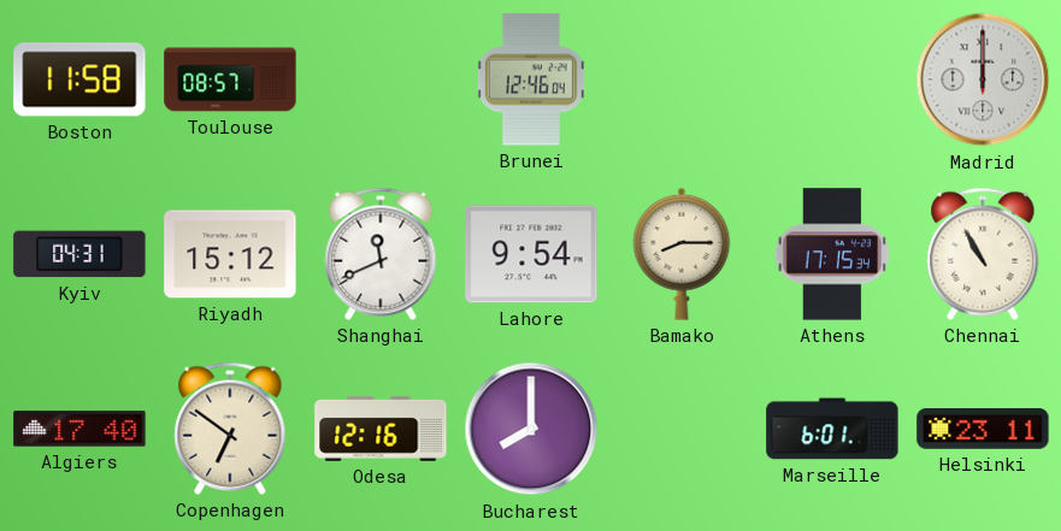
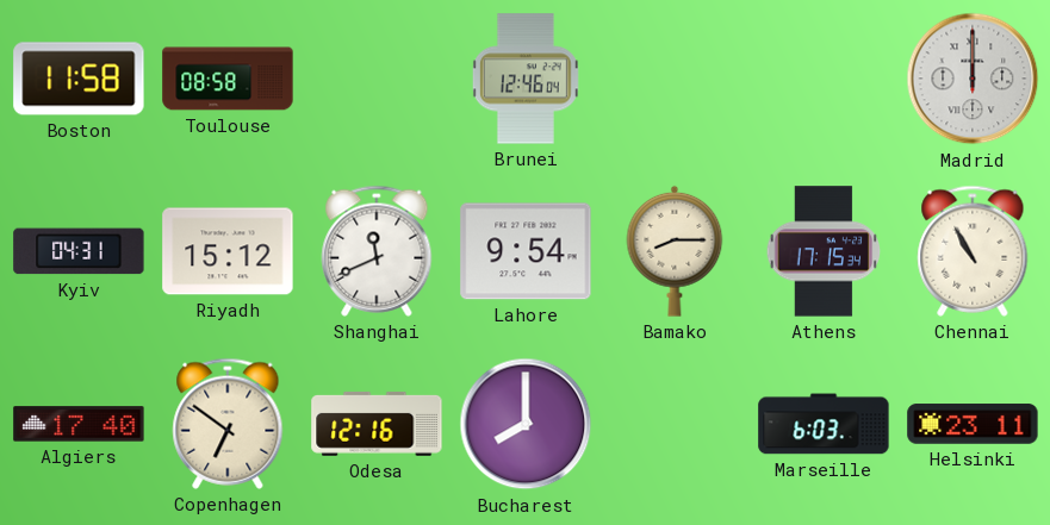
Toulouse: 08:57 -> 08:58
Marseille: 6:01 -> 6:03
